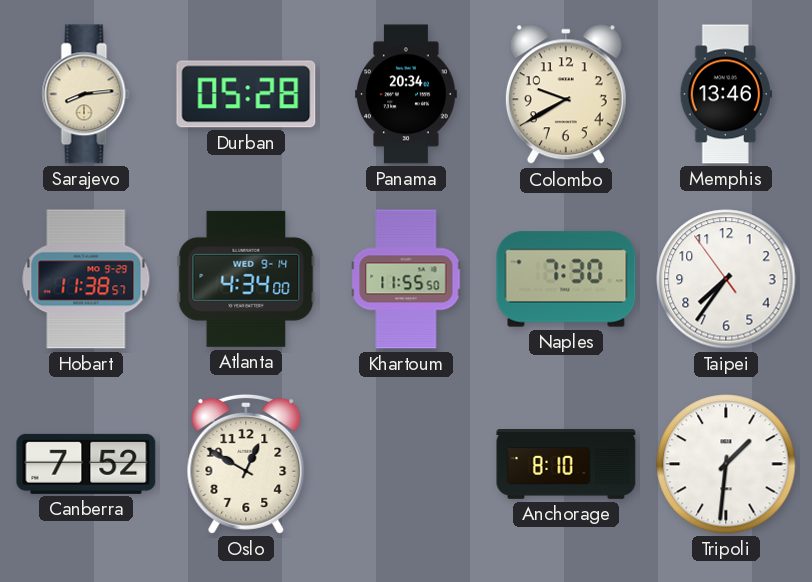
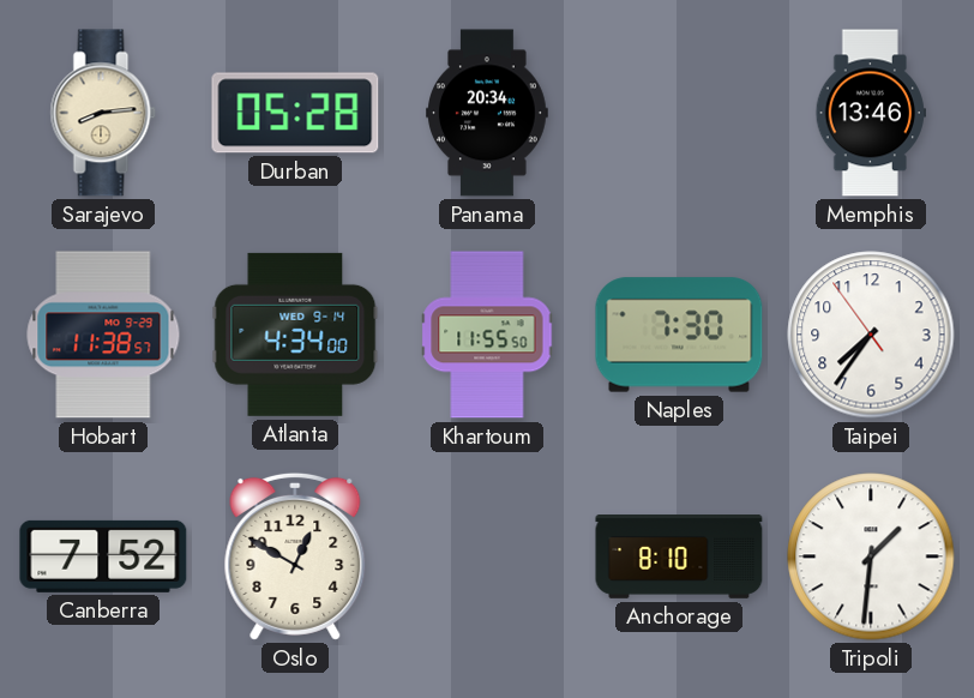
Colombo: 9:40 -> none
